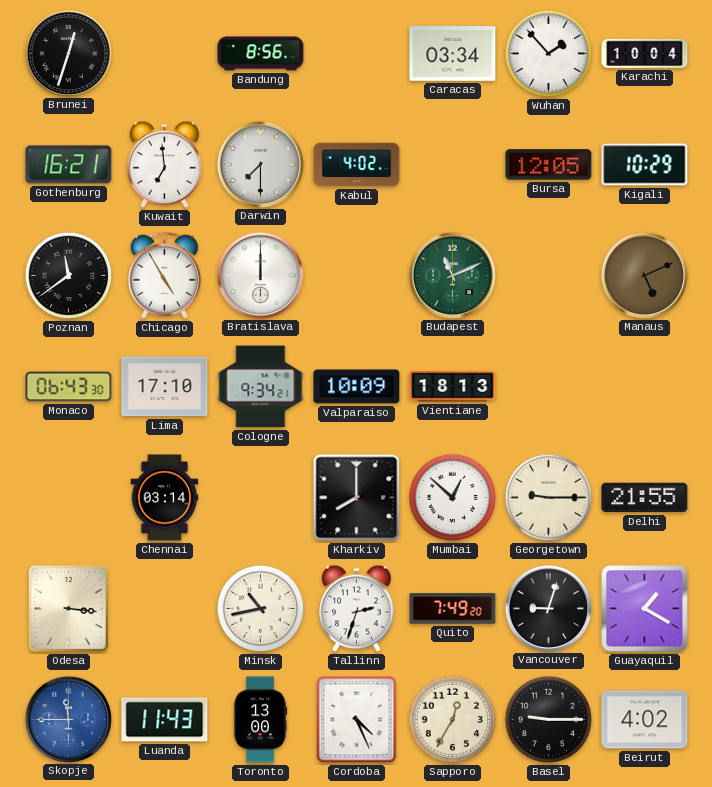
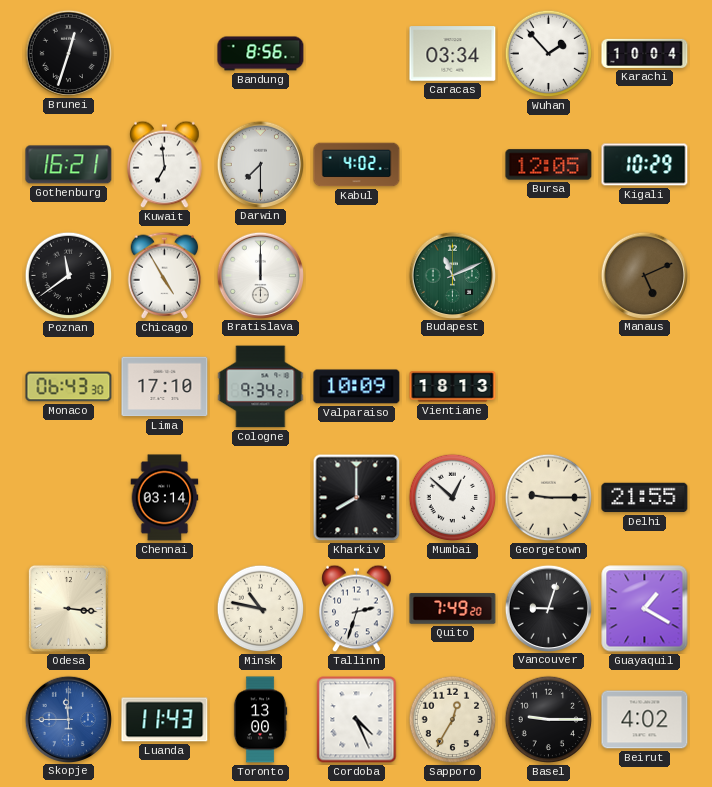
Minsk: 10:43 -> 10:47
